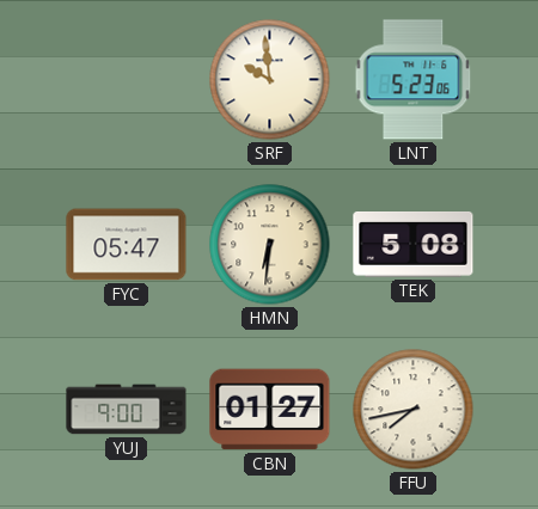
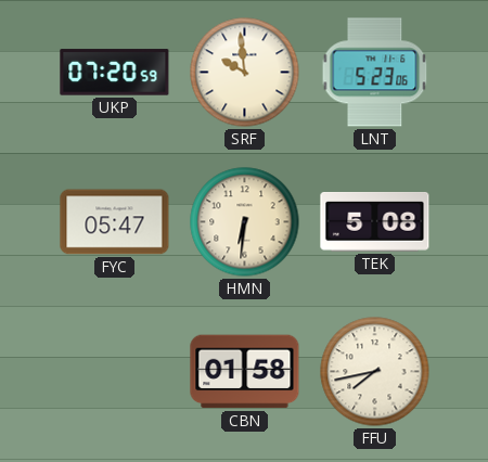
UKP: none -> 07:20
YUJ: 9:00 -> none
CBN: 01:27 -> 01:58
